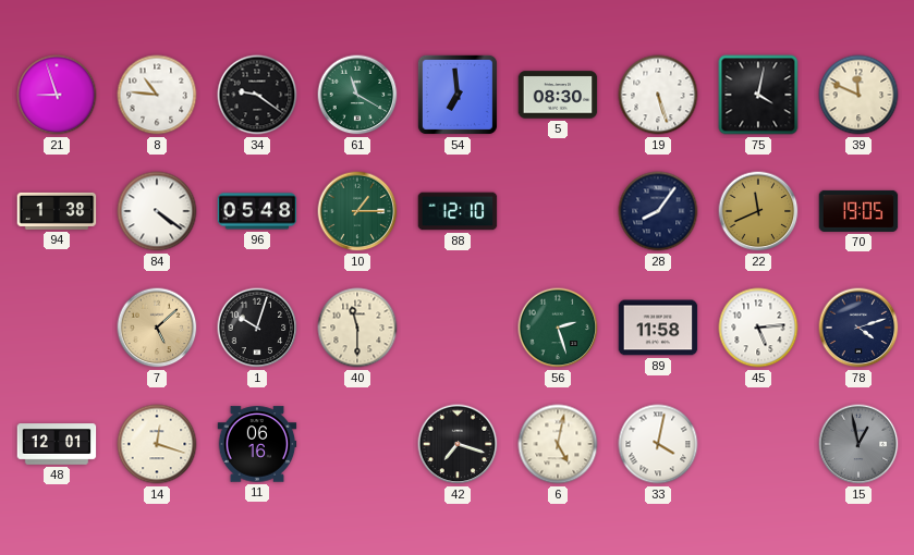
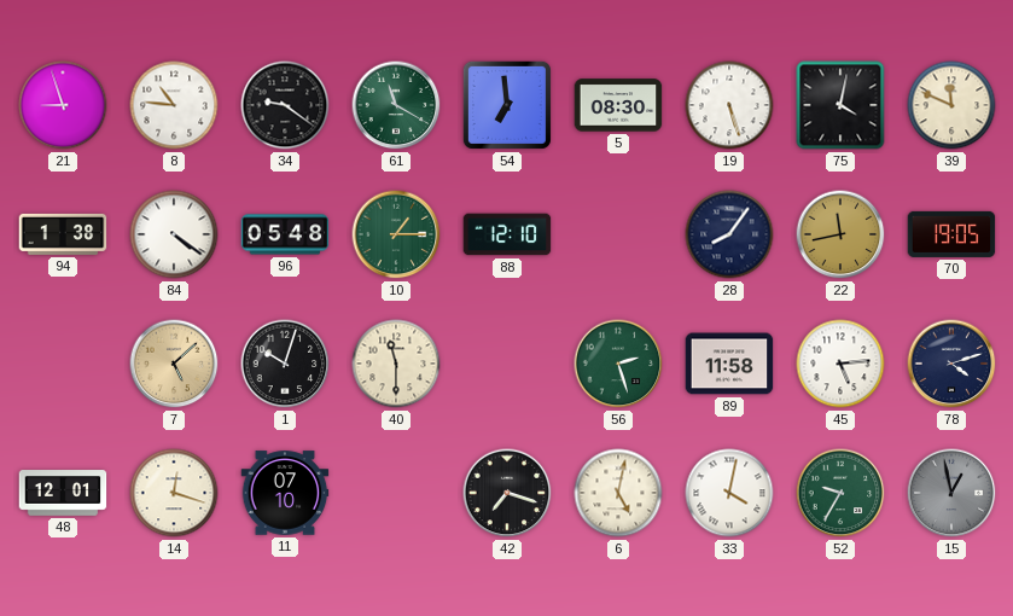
22: 11:41 -> 11:43
11: 06:16 -> 07:10
52: none -> 9:35
